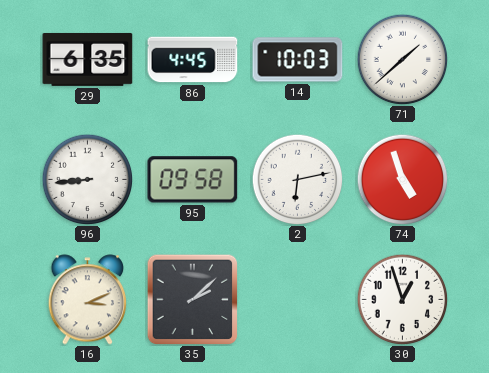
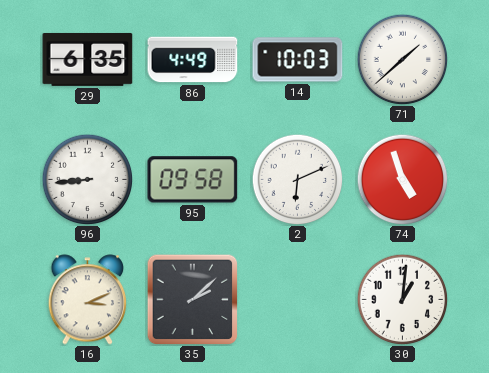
86: 4:45 -> 4:49
2: 6:13 -> 6:11
30: 12:57 -> 1:01
